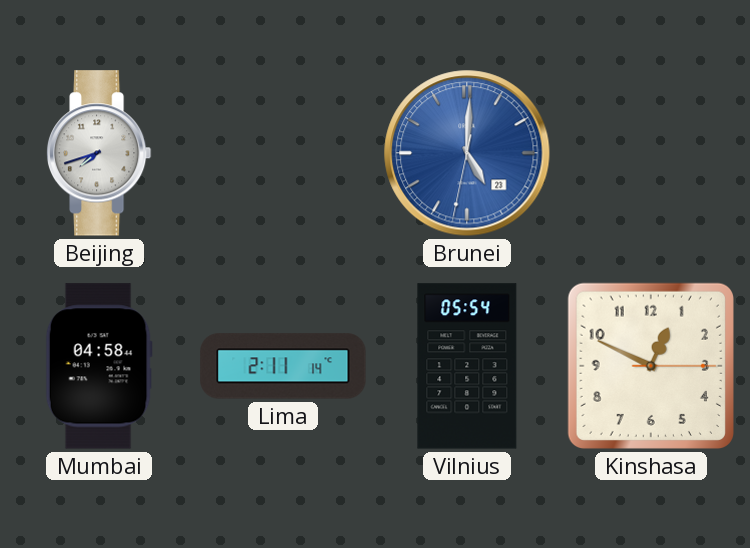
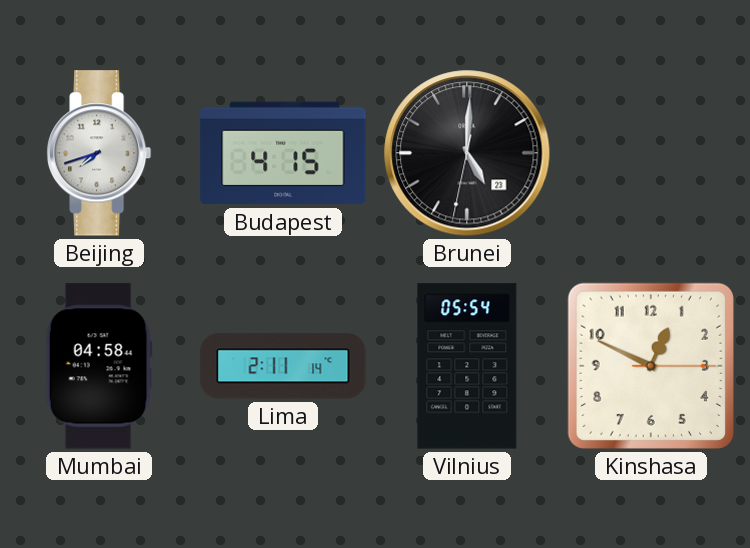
Budapest: none -> 4:15
Brunei dial: blue -> black
